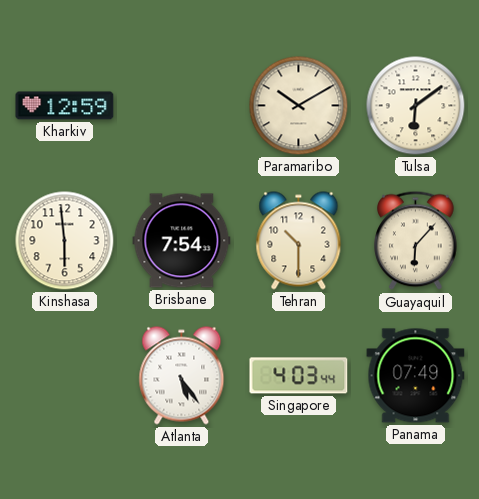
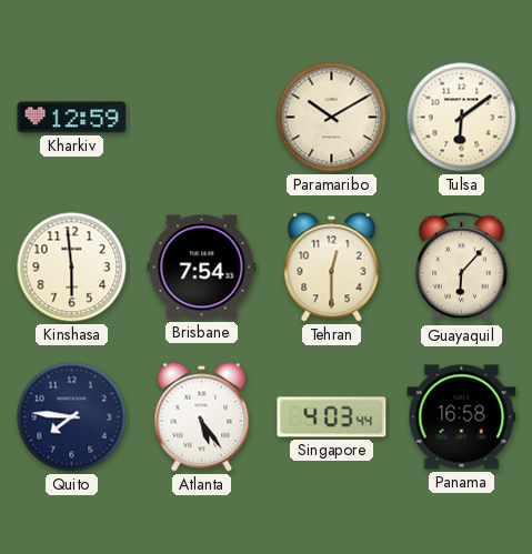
Tehran: 10:30 -> 12:30
Quito: none -> 7:46
Panama: 07:49 -> 16:58
